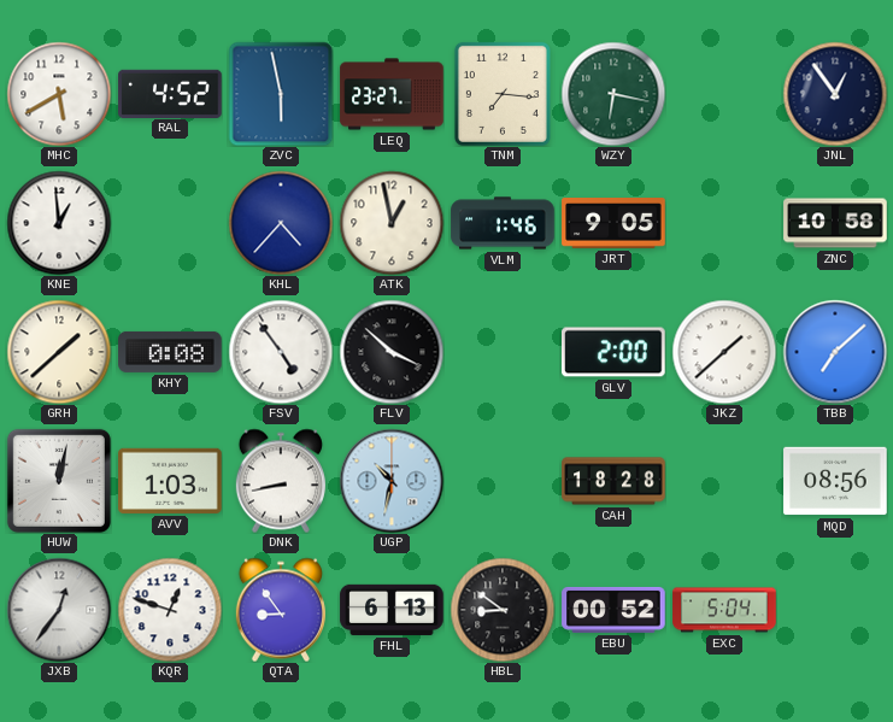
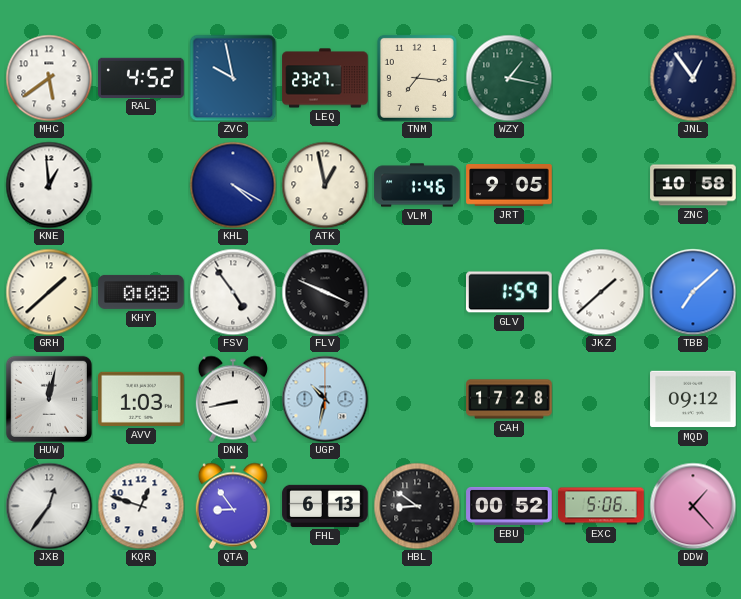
MHC: 5:40 -> 5:39
ZVC: 5:58 -> 9:58
WZY: 6:17 -> 1:17
KHL: 4:37 -> 4:20
FLV: 3:52 -> 3:49
GLV: 2:00 -> 1:59
CAH: 18:28 -> 17:28
MQD: 08:56 -> 09:12
EXC: 5:04 -> 5:06
DDW: none -> 1:23
